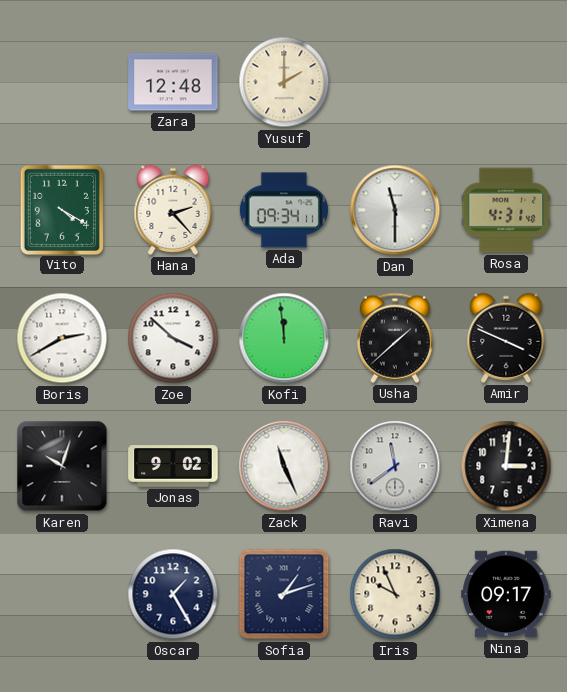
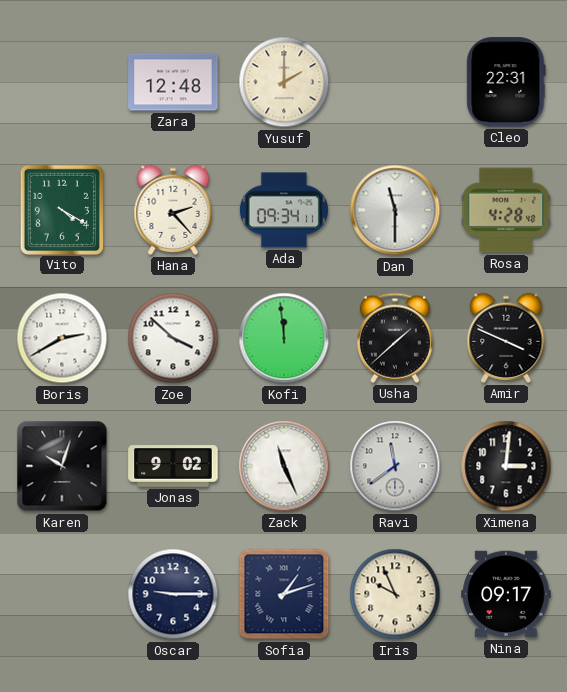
Cleo: none -> 22:31
Rosa: 4:31 -> 4:28
Oscar: 1:25 -> 9:15
